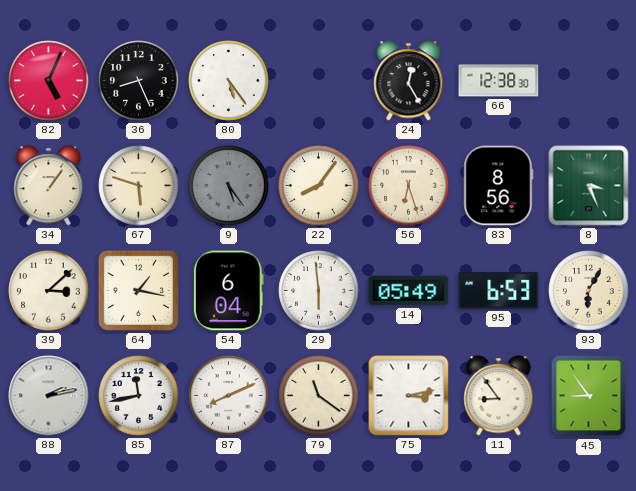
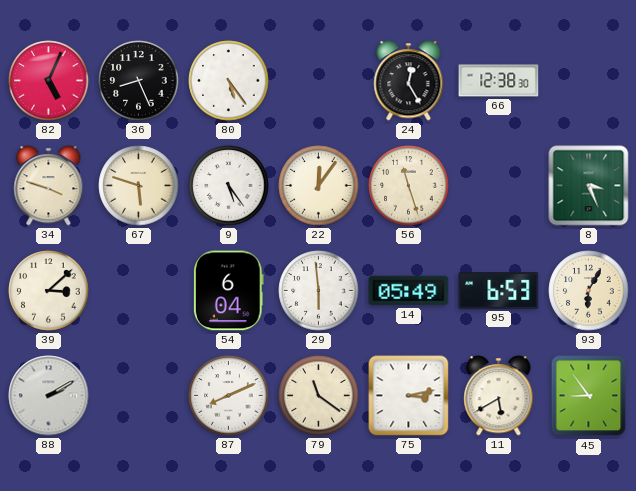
34: 1:06 -> 3:48
9 dial: grey -> white
22: 8:06 -> 12:06
56: 6:27 -> 11:27
83: 8:56 -> none
64: 1:17 -> none
88: 2:13 -> 2:10
85: 11:43 -> none
11: 8:54 -> 5:40
